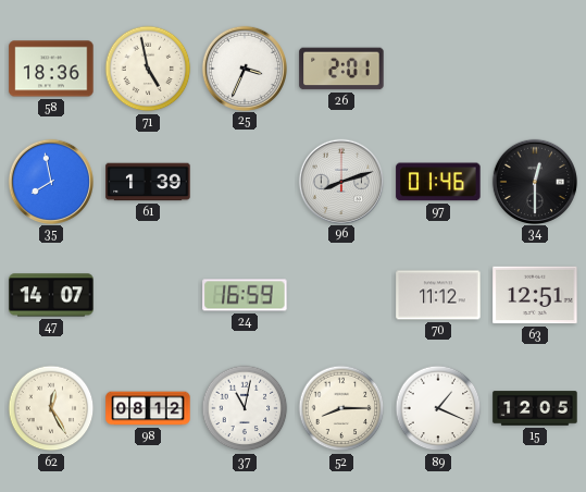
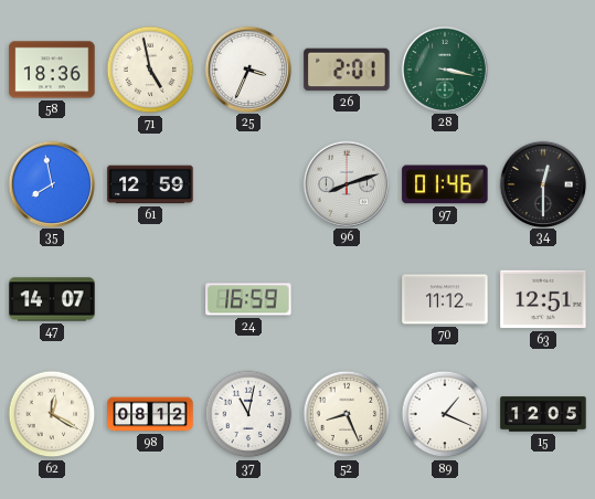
28: none -> 3:17
61: 1:39 -> 12:59
62: 12:25 -> 12:20
52: 8:15 -> 8:26
